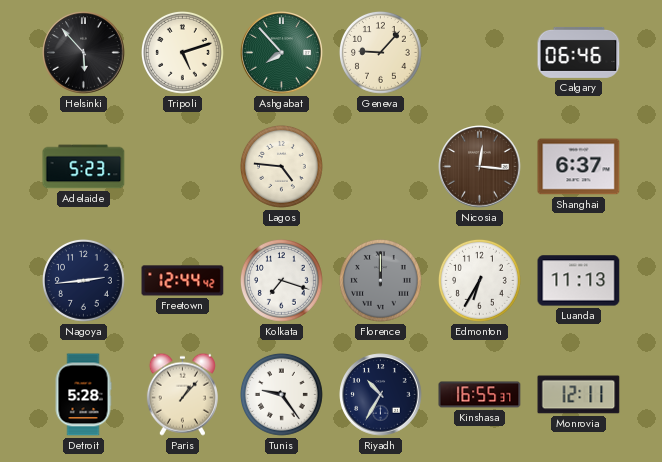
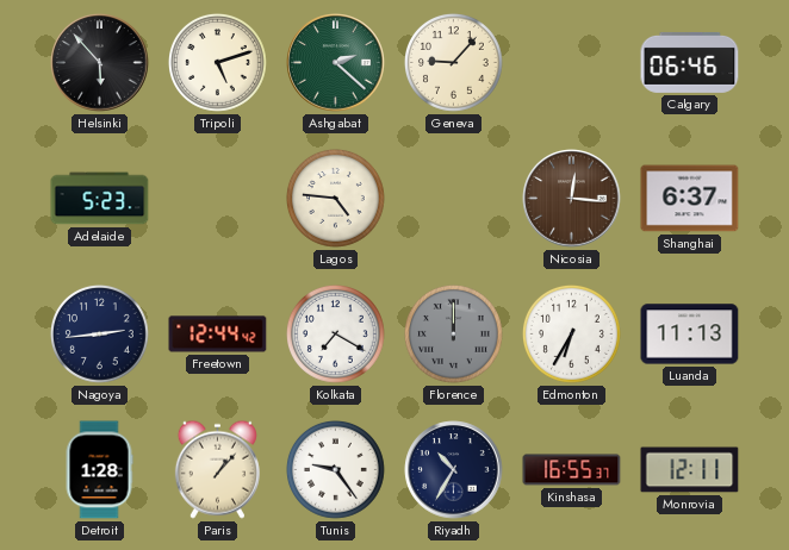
Ashgabat: 7:53 -> 2:22
Kolkata: 7:18 -> 7:20
Detroit: 5:28 -> 1:28
